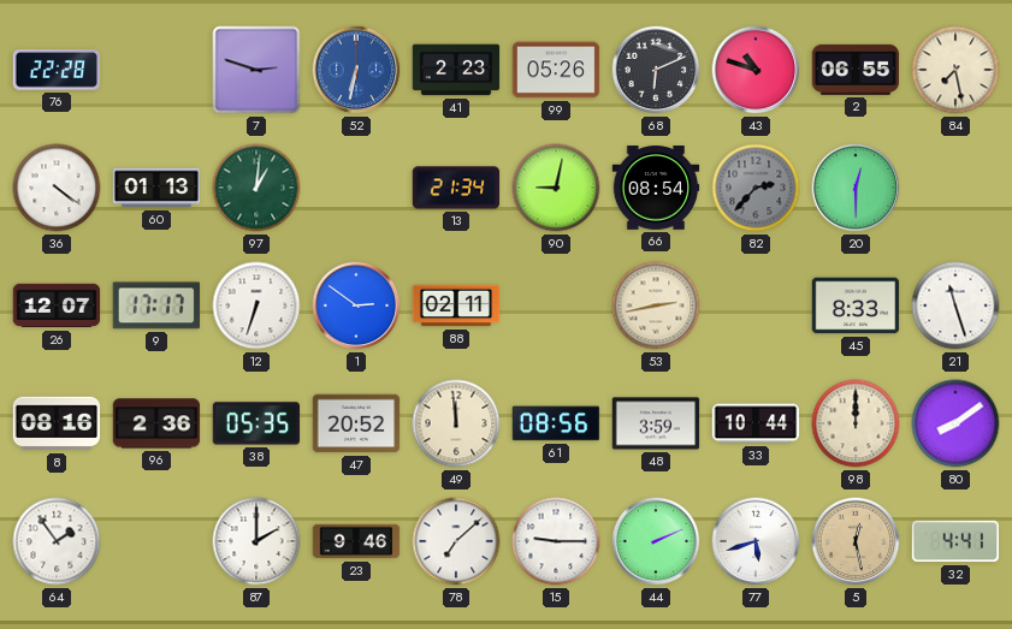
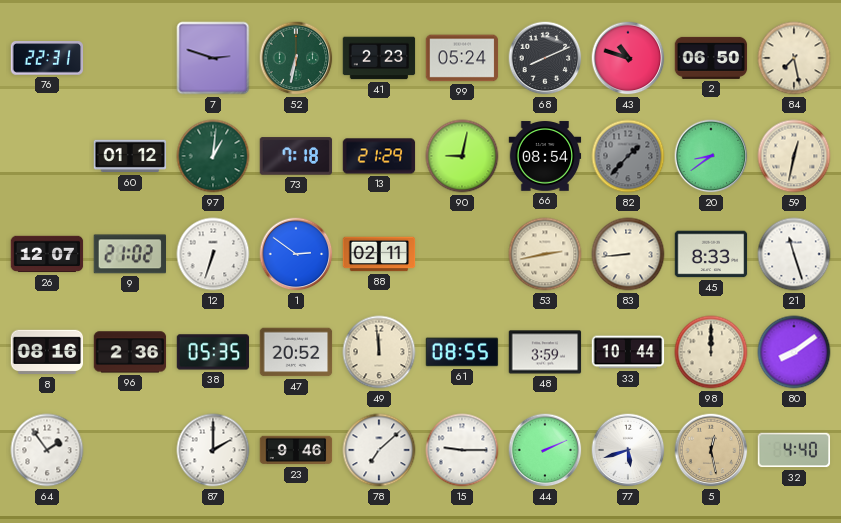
76: 22:28 -> 22:31
52 dial: blue -> green
99: 05:26 -> 05:24
68: 6:11 -> 8:11
2: 06:55 -> 06:50
36: 4:21 -> none
60: 01:13 -> 01:12
73: none -> 7:18
13: 21:34 -> 21:29
82: 2:37 -> 1:37
20: 12:30 -> 8:39
59: none -> 12:32
9: 17:17 -> 21:02
83: none -> 8:44
61: 08:56 -> 08:55
32: 4:41 -> 4:40
